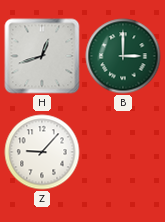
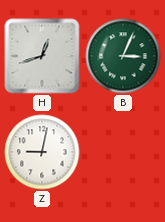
B: 3:00 -> 3:04
Z: 9:07 -> 9:02
